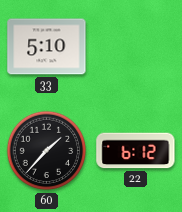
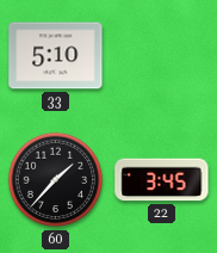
22: 6:12 -> 3:45
